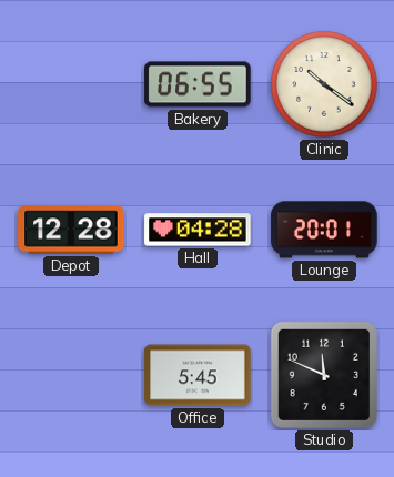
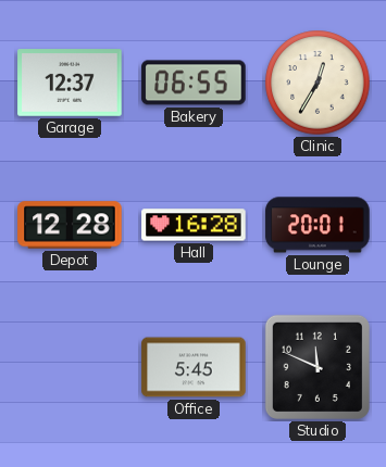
Garage: none -> 12:37
Clinic: 10:21 -> 12:35
Hall: 04:28 -> 16:28
